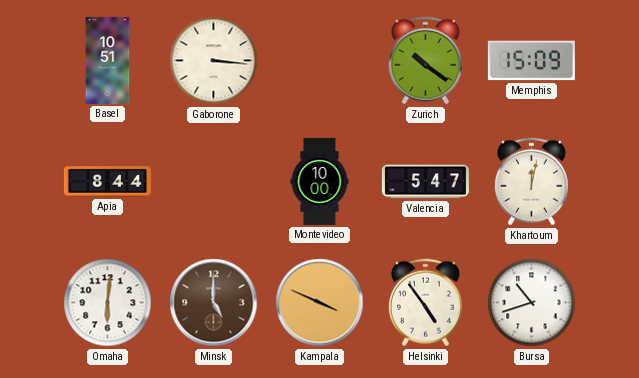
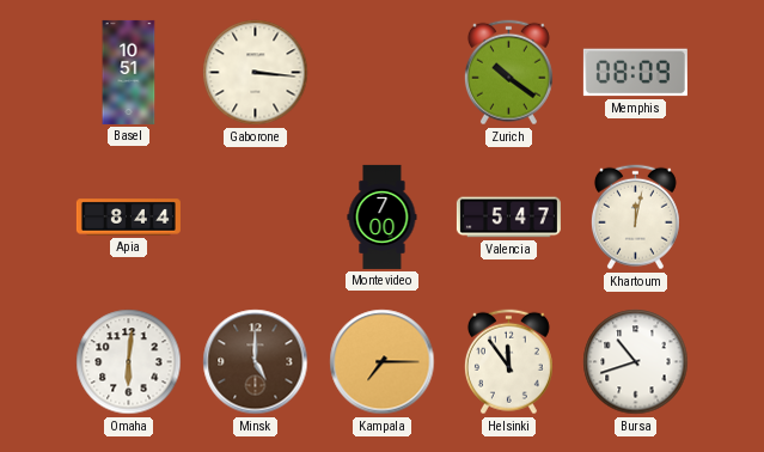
Memphis: 15:09 -> 08:09
Montevideo: 10:00 -> 7:00
Kampala: 3:49 -> 7:15
Helsinki: 4:54 -> 11:54
